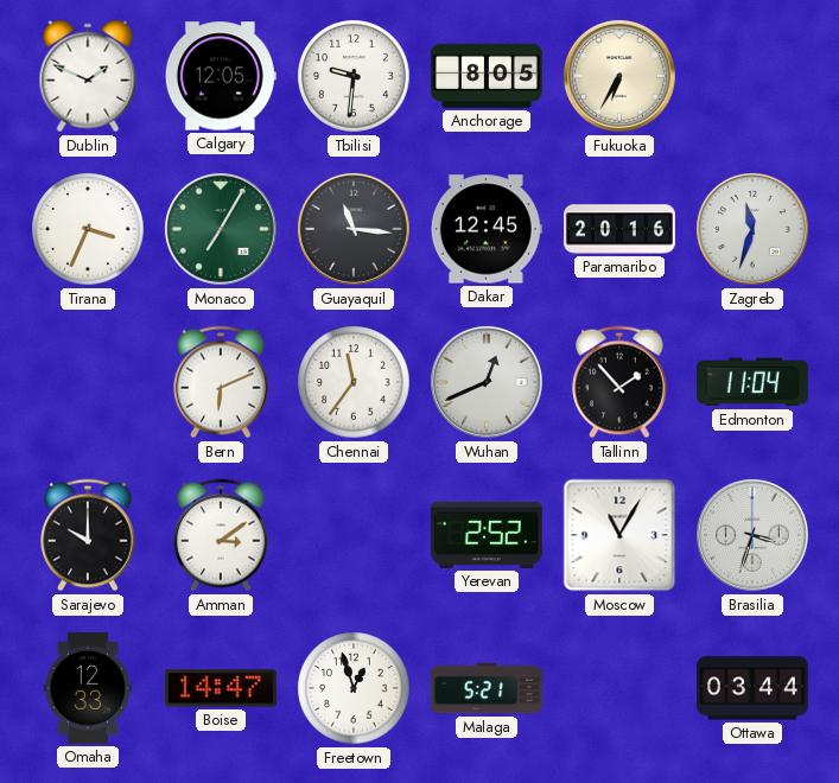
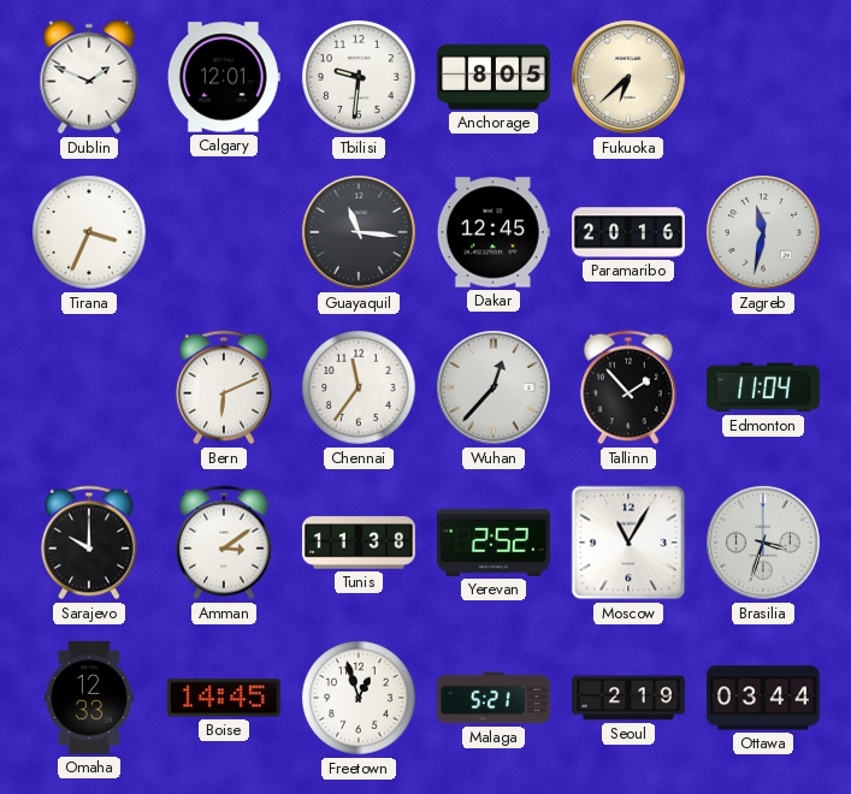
Calgary: 12:05 -> 12:01
Fukuoka: 6:35 -> 6:38
Monaco: 7:05 -> none
Zagreb: 11:33 -> 11:32
Wuhan: 12:41 -> 12:37
Tunis: none -> 11:38
Boise: 14:47 -> 14:45
Seoul: none -> 2:19
